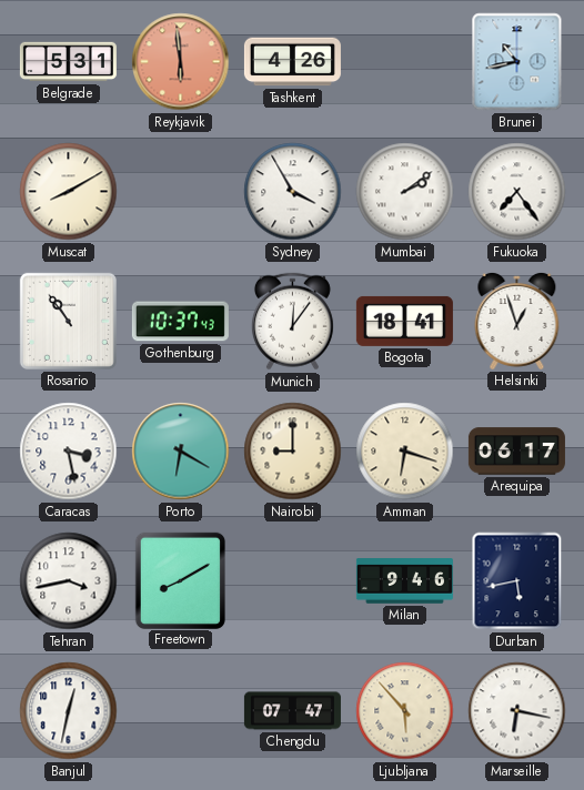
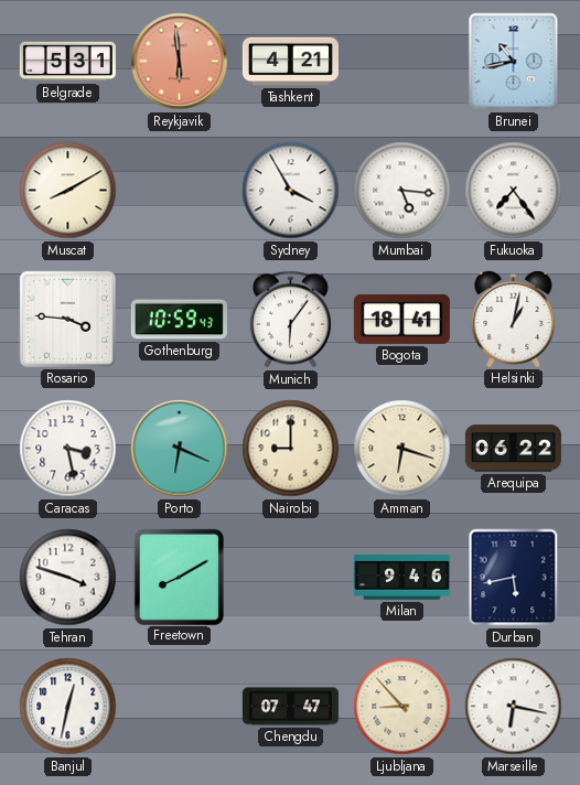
Tashkent: 4:26 -> 4:21
Mumbai: 2:09 -> 5:16
Rosario: 10:54 -> 3:46
Gothenburg: 10:37 -> 10:59
Munich: 12:06 -> 6:06
Helsinki: 12:57 -> 1:02
Porto: 6:20 -> 6:19
Arequipa: 06:17 -> 06:22
Tehran: 3:43 -> 3:48
Ljubljana: 5:53 -> 8:53
